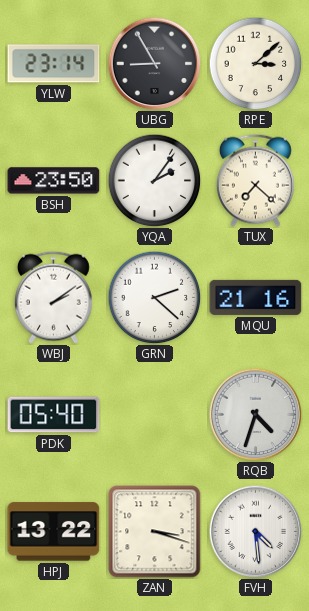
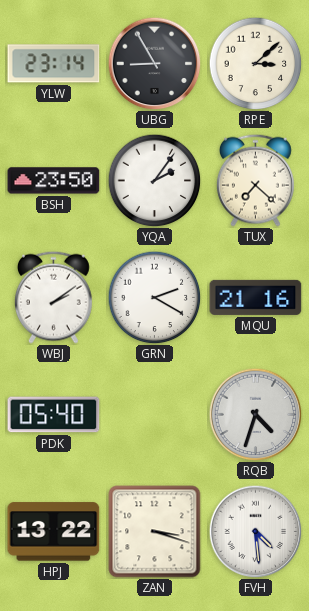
GRN: 2:22 -> 2:20
